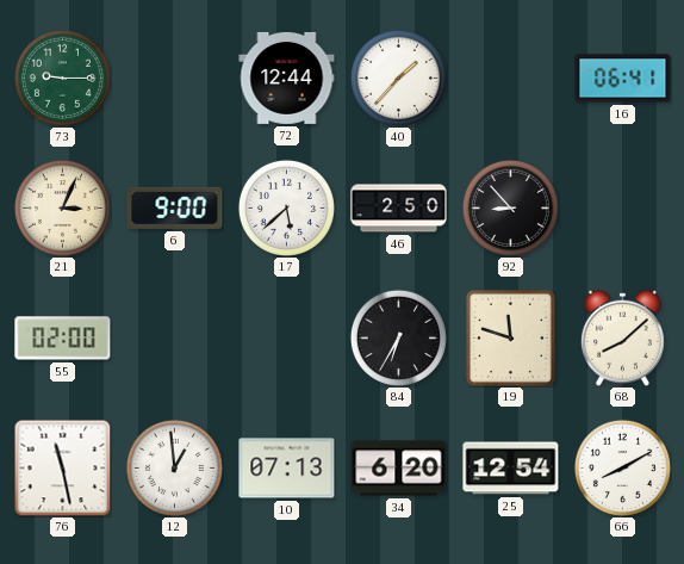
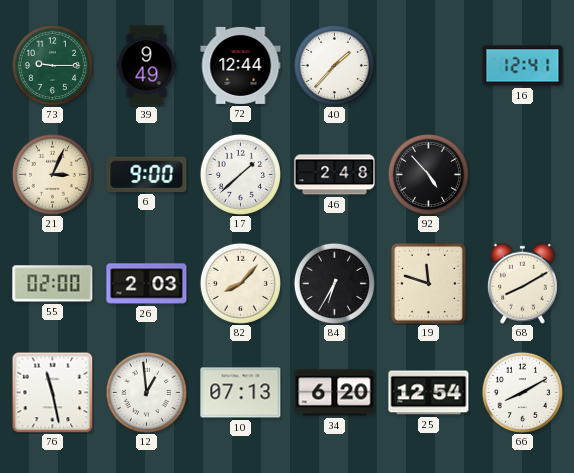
39: none -> 9:49
16: 06:41 -> 12:41
17: 5:38 -> 1:38
46: 2:50 -> 2:48
92: 8:53 -> 4:53
26: none -> 2:03
82: none -> 8:07
68: 8:08 -> 8:10
